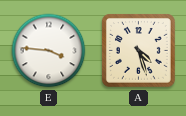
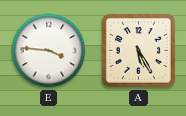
A: 4:27 -> 5:25
